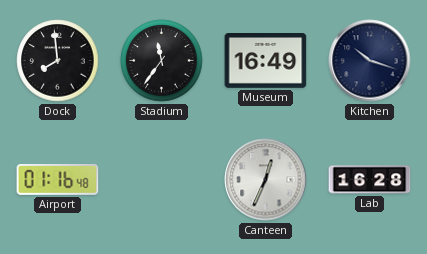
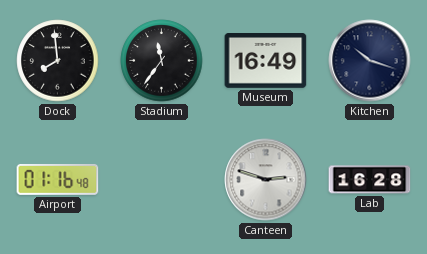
Canteen: 12:34 -> 2:48
